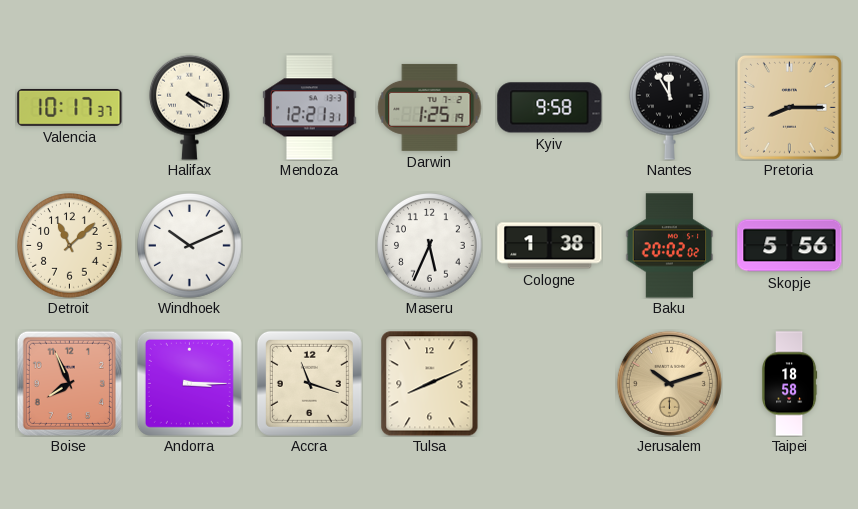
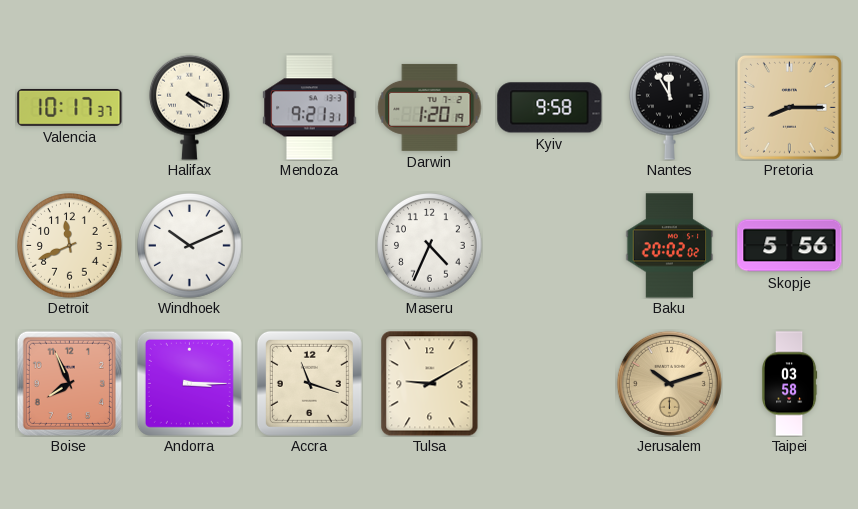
Mendoza: 12:21 -> 9:21
Darwin: 1:25 -> 1:20
Detroit: 11:08 -> 11:41
Maseru: 5:34 -> 4:34
Cologne: 1:38 -> none
Tulsa: 8:11 -> 9:10
Taipei: 18:58 -> 03:58
